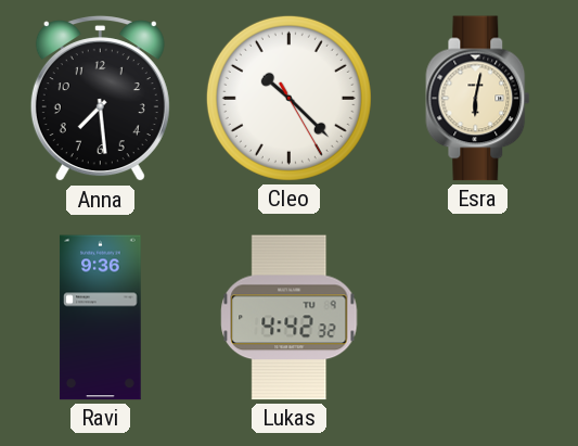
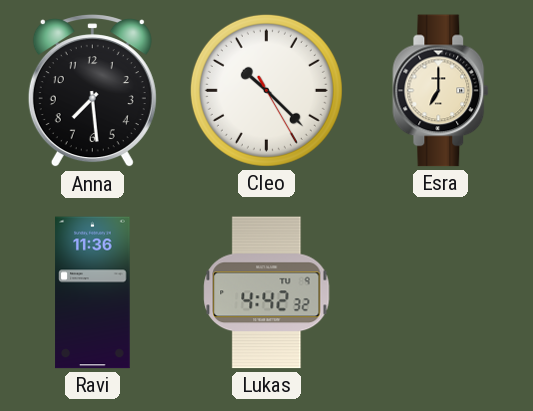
Esra: 6:02 -> 7:00
Ravi: 9:36 -> 11:36
